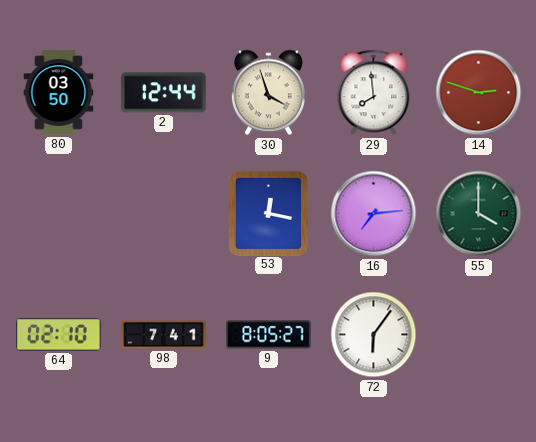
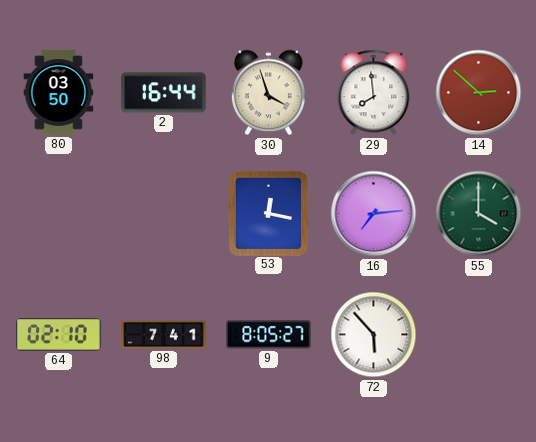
2: 12:44 -> 16:44
14: 2:48 -> 2:52
72: 6:06 -> 5:53
